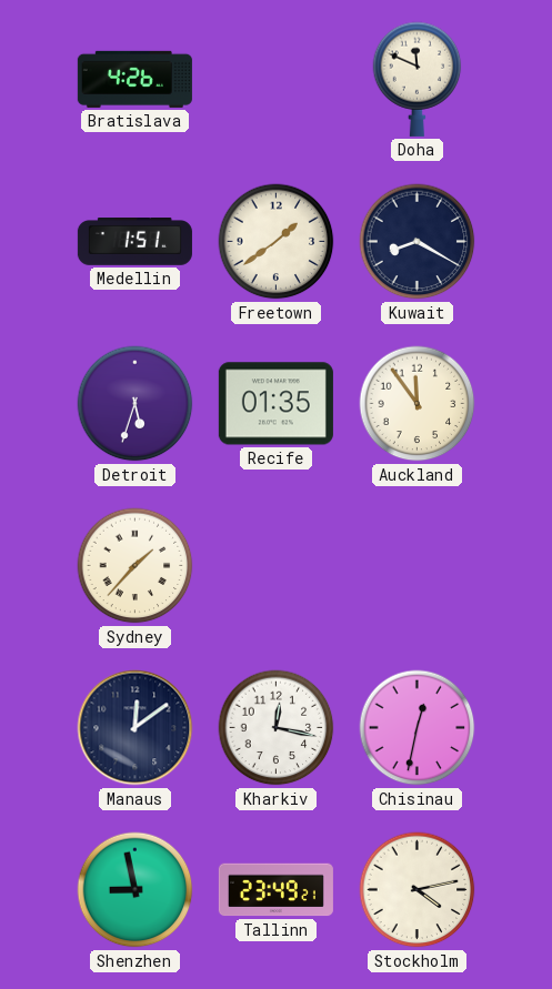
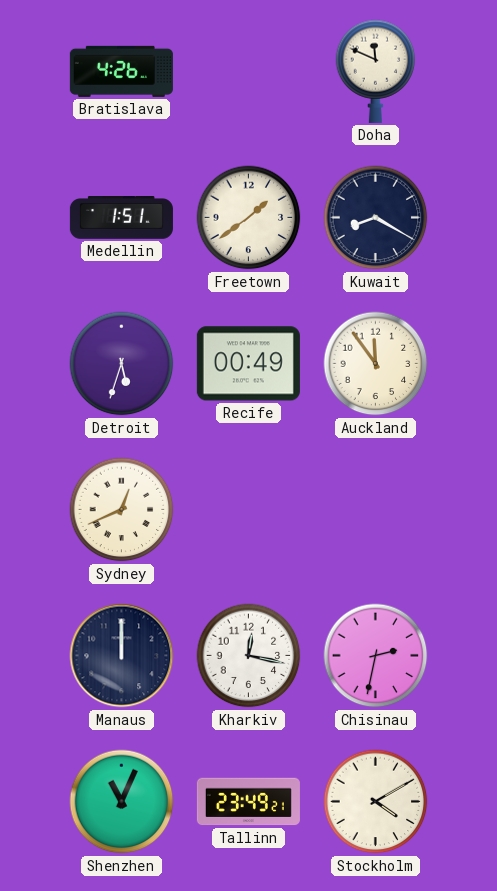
Recife: 01:35 -> 00:49
Sydney: 1:37 -> 12:41
Manaus: 12:09 -> 12:00
Chisinau: 12:32 -> 2:32
Shenzhen: 8:58 -> 11:04
Stockholm: 4:13 -> 4:10
